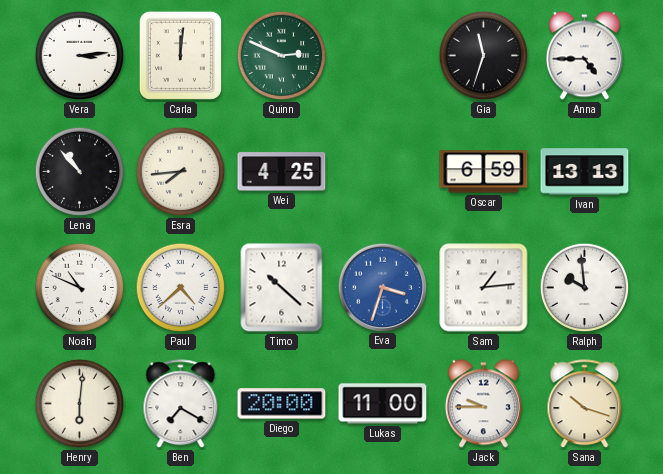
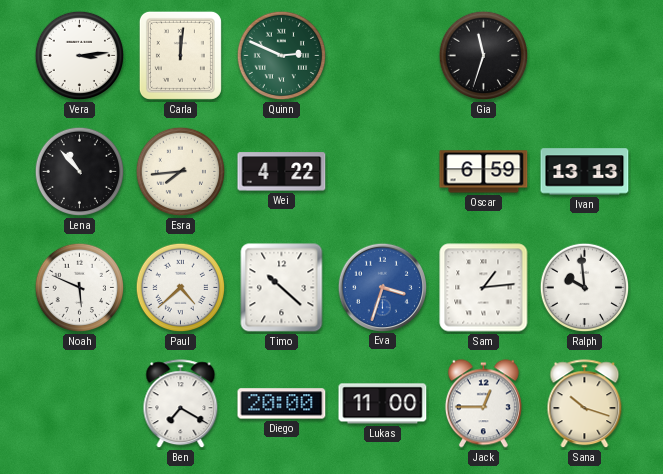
Anna: 4:45 -> none
Wei: 4:25 -> 4:22
Noah: 10:49 -> 5:49
Henry: 6:01 -> none
Jack: 9:45 -> 12:45
